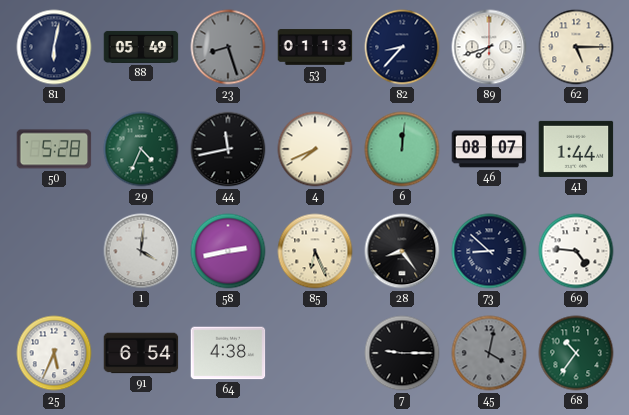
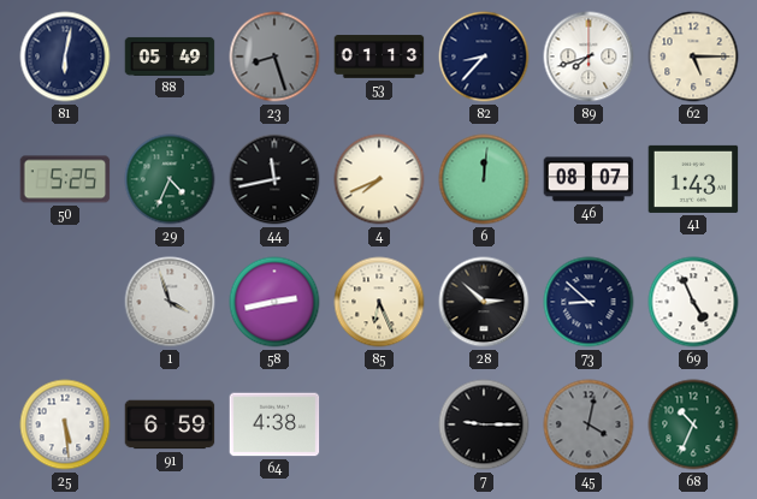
50: 5:28 -> 5:25
41: 1:44 -> 1:43
1: 4:01 -> 3:57
28: 8:24 -> 2:52
69: 4:46 -> 4:56
25: 5:34 -> 5:29
91: 6:54 -> 6:59
68: 10:36 -> 10:34
